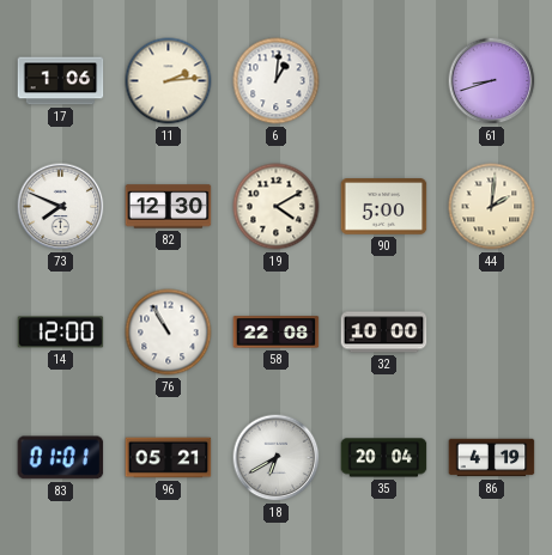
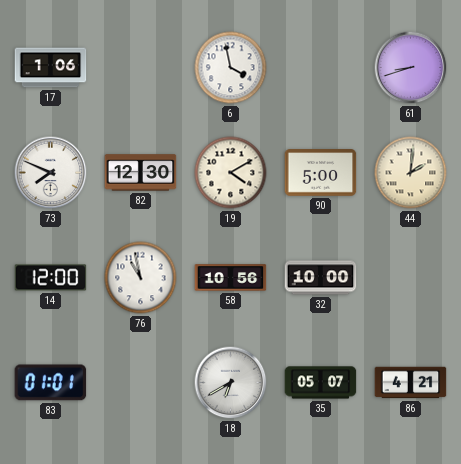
11: 2:14 -> none
6: 1:01 -> 3:58
76: 10:55 -> 10:58
58: 22:08 -> 10:56
96: 05:21 -> none
35: 20:04 -> 05:07
86: 4:19 -> 4:21
